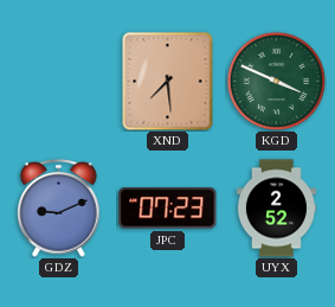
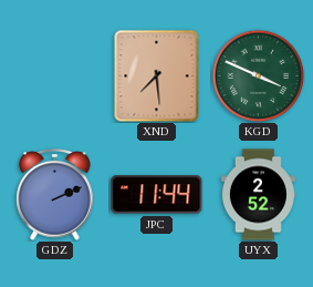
GDZ: 9:11 -> 2:11
JPC: 07:23 -> 11:44
